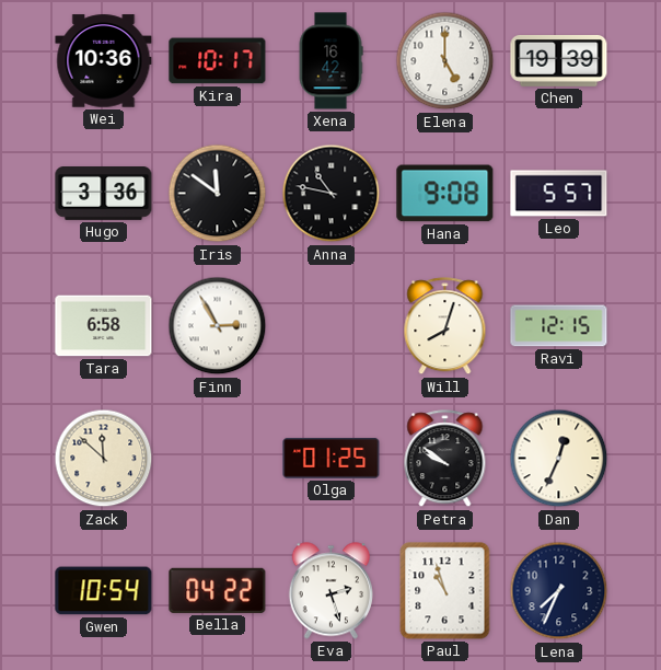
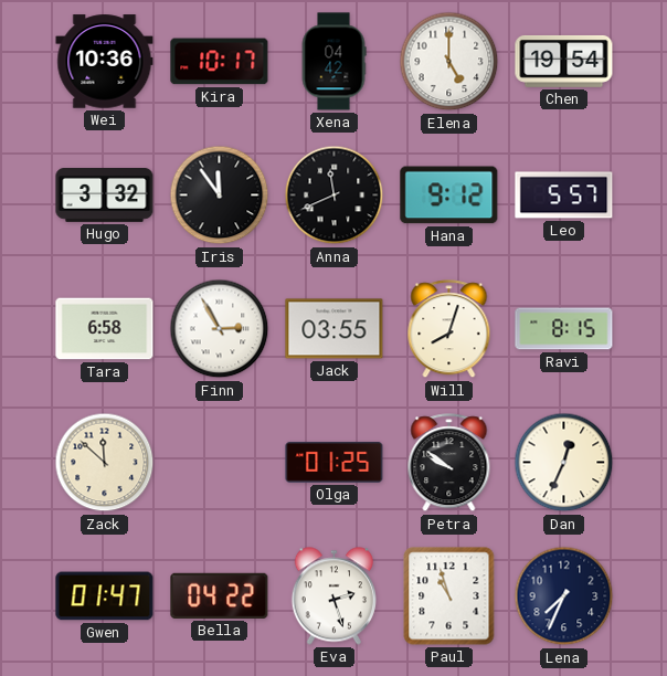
Xena: 16:42 -> 04:42
Chen: 19:39 -> 19:54
Hugo: 3:36 -> 3:32
Iris: 11:51 -> 11:54
Anna: 10:47 -> 11:41
Hana: 9:08 -> 9:12
Jack: none -> 03:55
Ravi: 12:15 -> 8:15
Gwen: 10:54 -> 01:47
